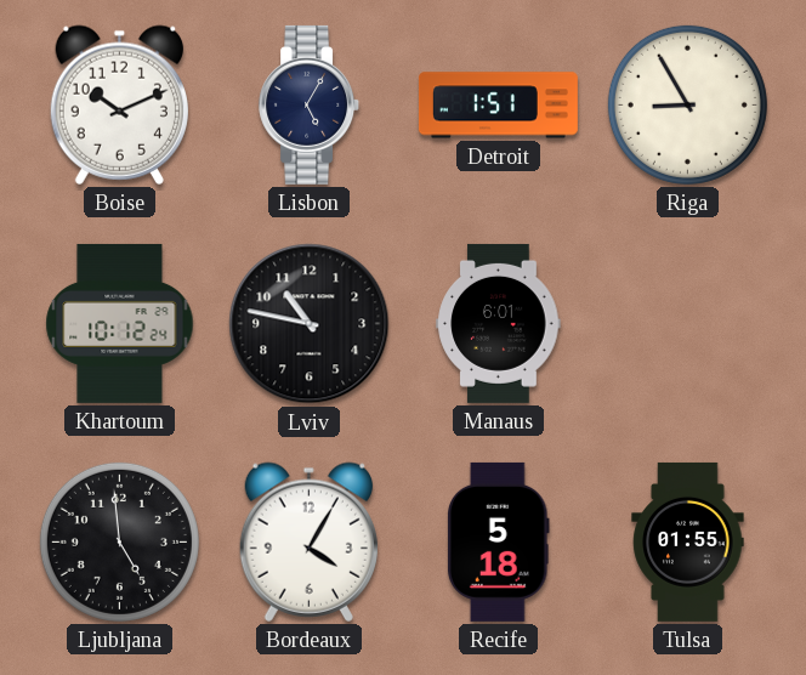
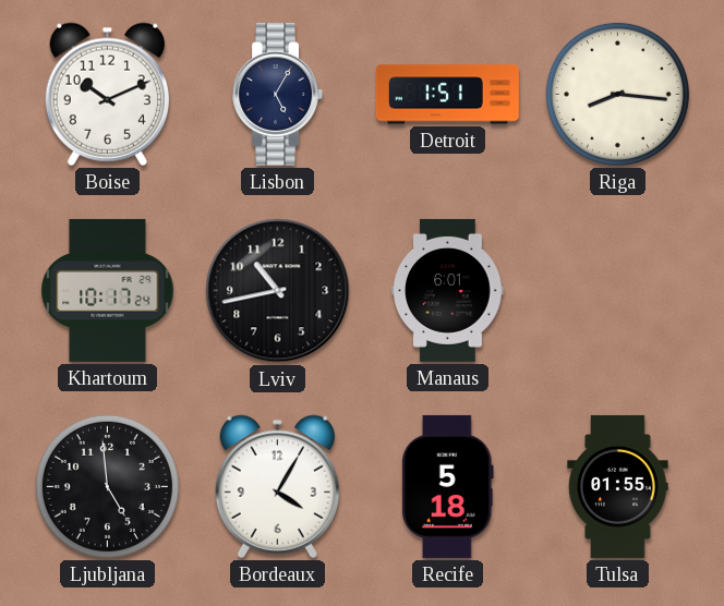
Riga: 8:55 -> 8:16
Khartoum: 10:12 -> 10:17
Lviv: 10:47 -> 10:43
